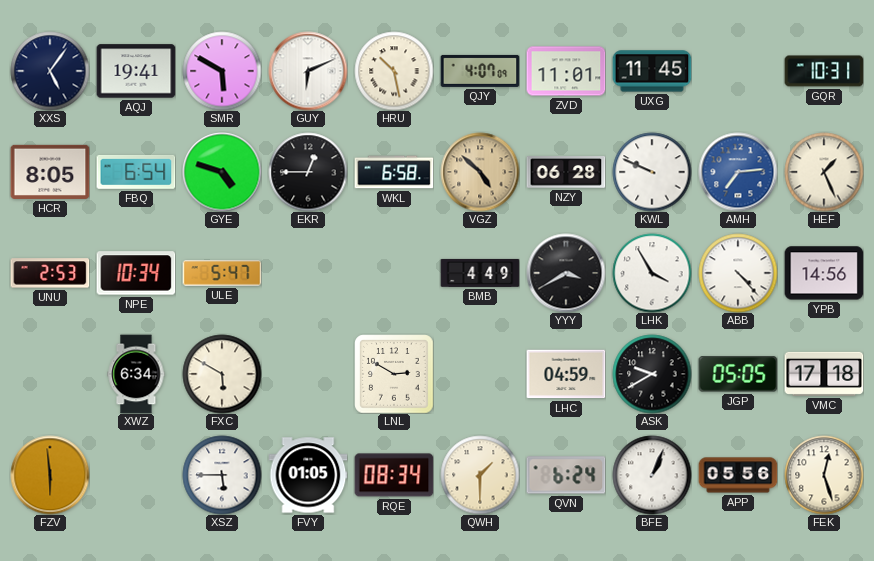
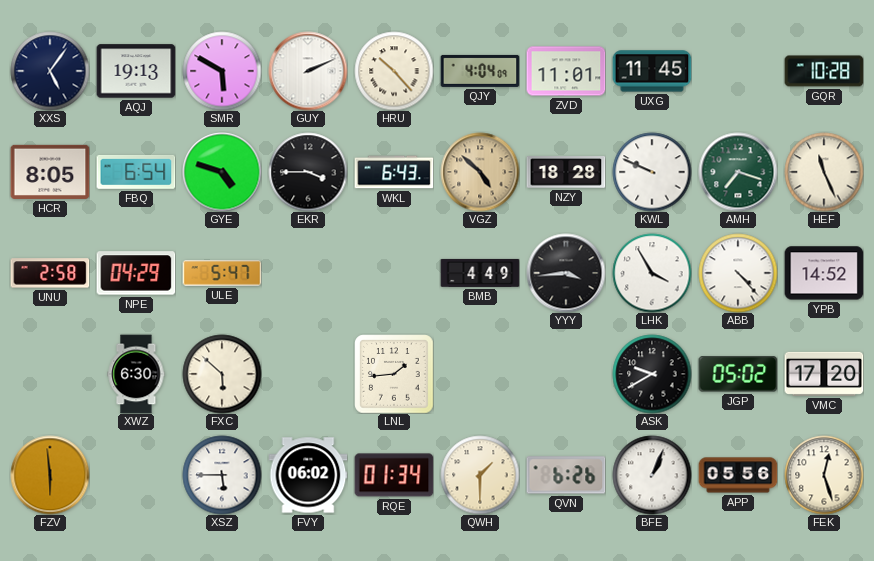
AQJ: 19:41 -> 19:13
GUY: 6:11 -> 2:11
HRU: 10:28 -> 10:23
QJY: 4:07 -> 4:04
GQR: 10:31 -> 10:28
EKR: 12:45 -> 3:45
WKL: 6:58 -> 6:43
NZY: 06:28 -> 18:28
AMH: 7:14 -> 7:18
AMH dial: blue -> green
HEF: 1:26 -> 11:26
UNU: 2:53 -> 2:58
NPE: 10:34 -> 04:29
YYY: 3:40 -> 3:44
YPB: 14:56 -> 14:52
XWZ: 6:34 -> 6:30
FXC: 5:50 -> 5:52
LNL: 2:50 -> 1:44
LHC: 04:59 -> none
JGP: 05:05 -> 05:02
VMC: 17:18 -> 17:20
FVY: 01:05 -> 06:02
RQE: 08:34 -> 01:34
QVN: 6:24 -> 6:26
